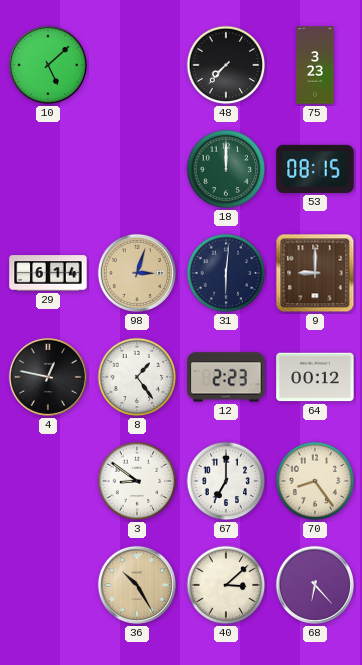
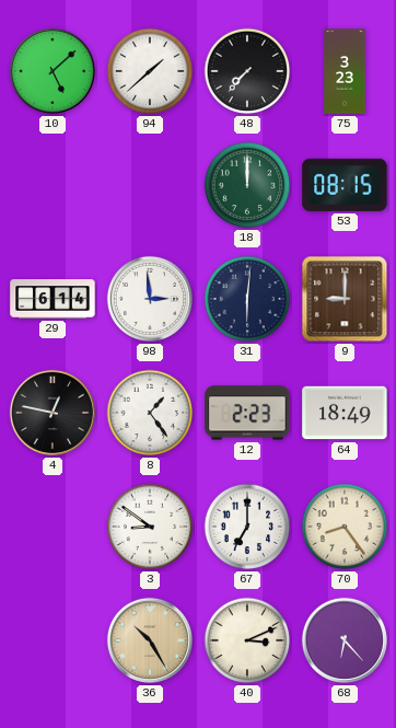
94: none -> 1:38
98: 3:03 -> 2:59
98 dial: champagne -> white
64: 00:12 -> 18:49
40: 3:08 -> 3:11
